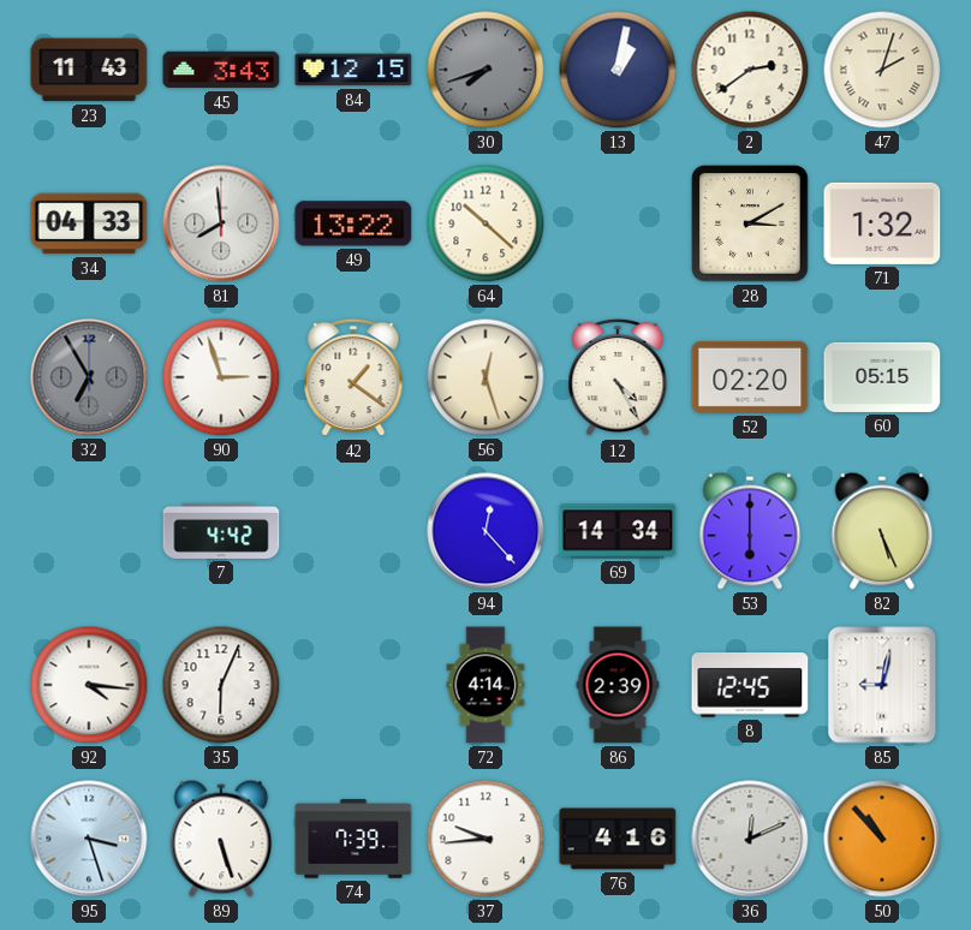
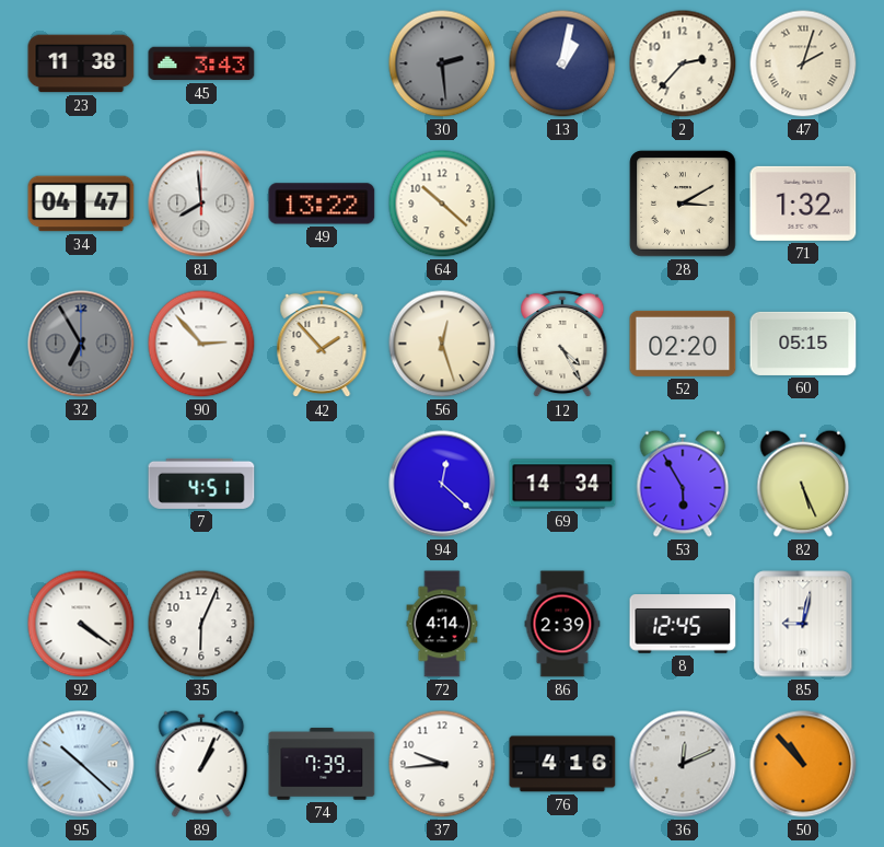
23: 11:43 -> 11:38
84: 12:15 -> none
30: 7:42 -> 2:29
2: 2:39 -> 2:37
34: 04:33 -> 04:47
90: 2:57 -> 2:53
42: 1:21 -> 1:53
7: 4:42 -> 4:51
94: 12:23 -> 12:22
53: 6:00 -> 5:55
92: 4:16 -> 4:21
95: 3:27 -> 10:22
89: 5:27 -> 1:04
